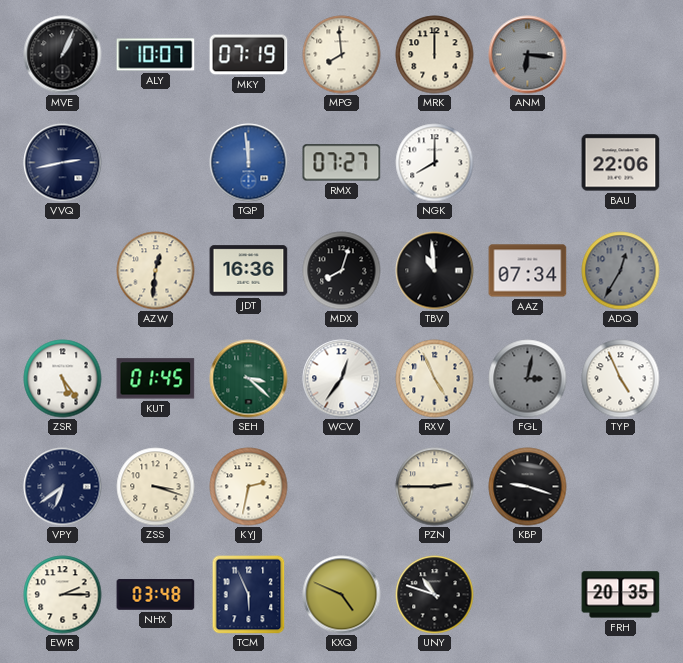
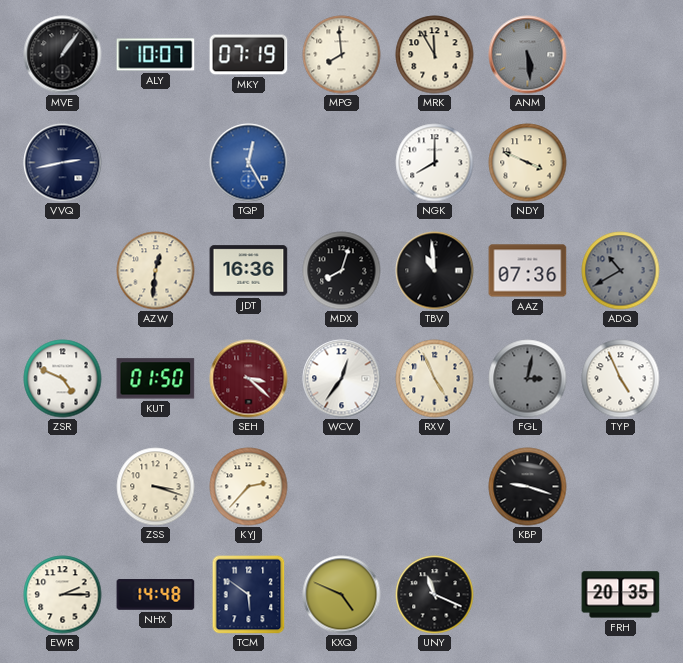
MVE: 1:04 -> 1:06
MRK: 12:00 -> 11:55
ANM: 6:16 -> 5:29
TQP: 11:59 -> 12:25
RMX: 07:27 -> none
NDY: none -> 3:49
BAU: 22:06 -> none
AAZ: 07:34 -> 07:36
ADQ: 12:35 -> 10:40
ZSR: 5:24 -> 4:49
KUT: 01:45 -> 01:50
SEH dial: green -> burgundy
VPY: 6:39 -> none
KYJ: 2:32 -> 2:37
PZN: 2:45 -> none
NHX: 03:48 -> 14:48
TCM: 5:56 -> 5:51
UNY: 10:48 -> 11:19
